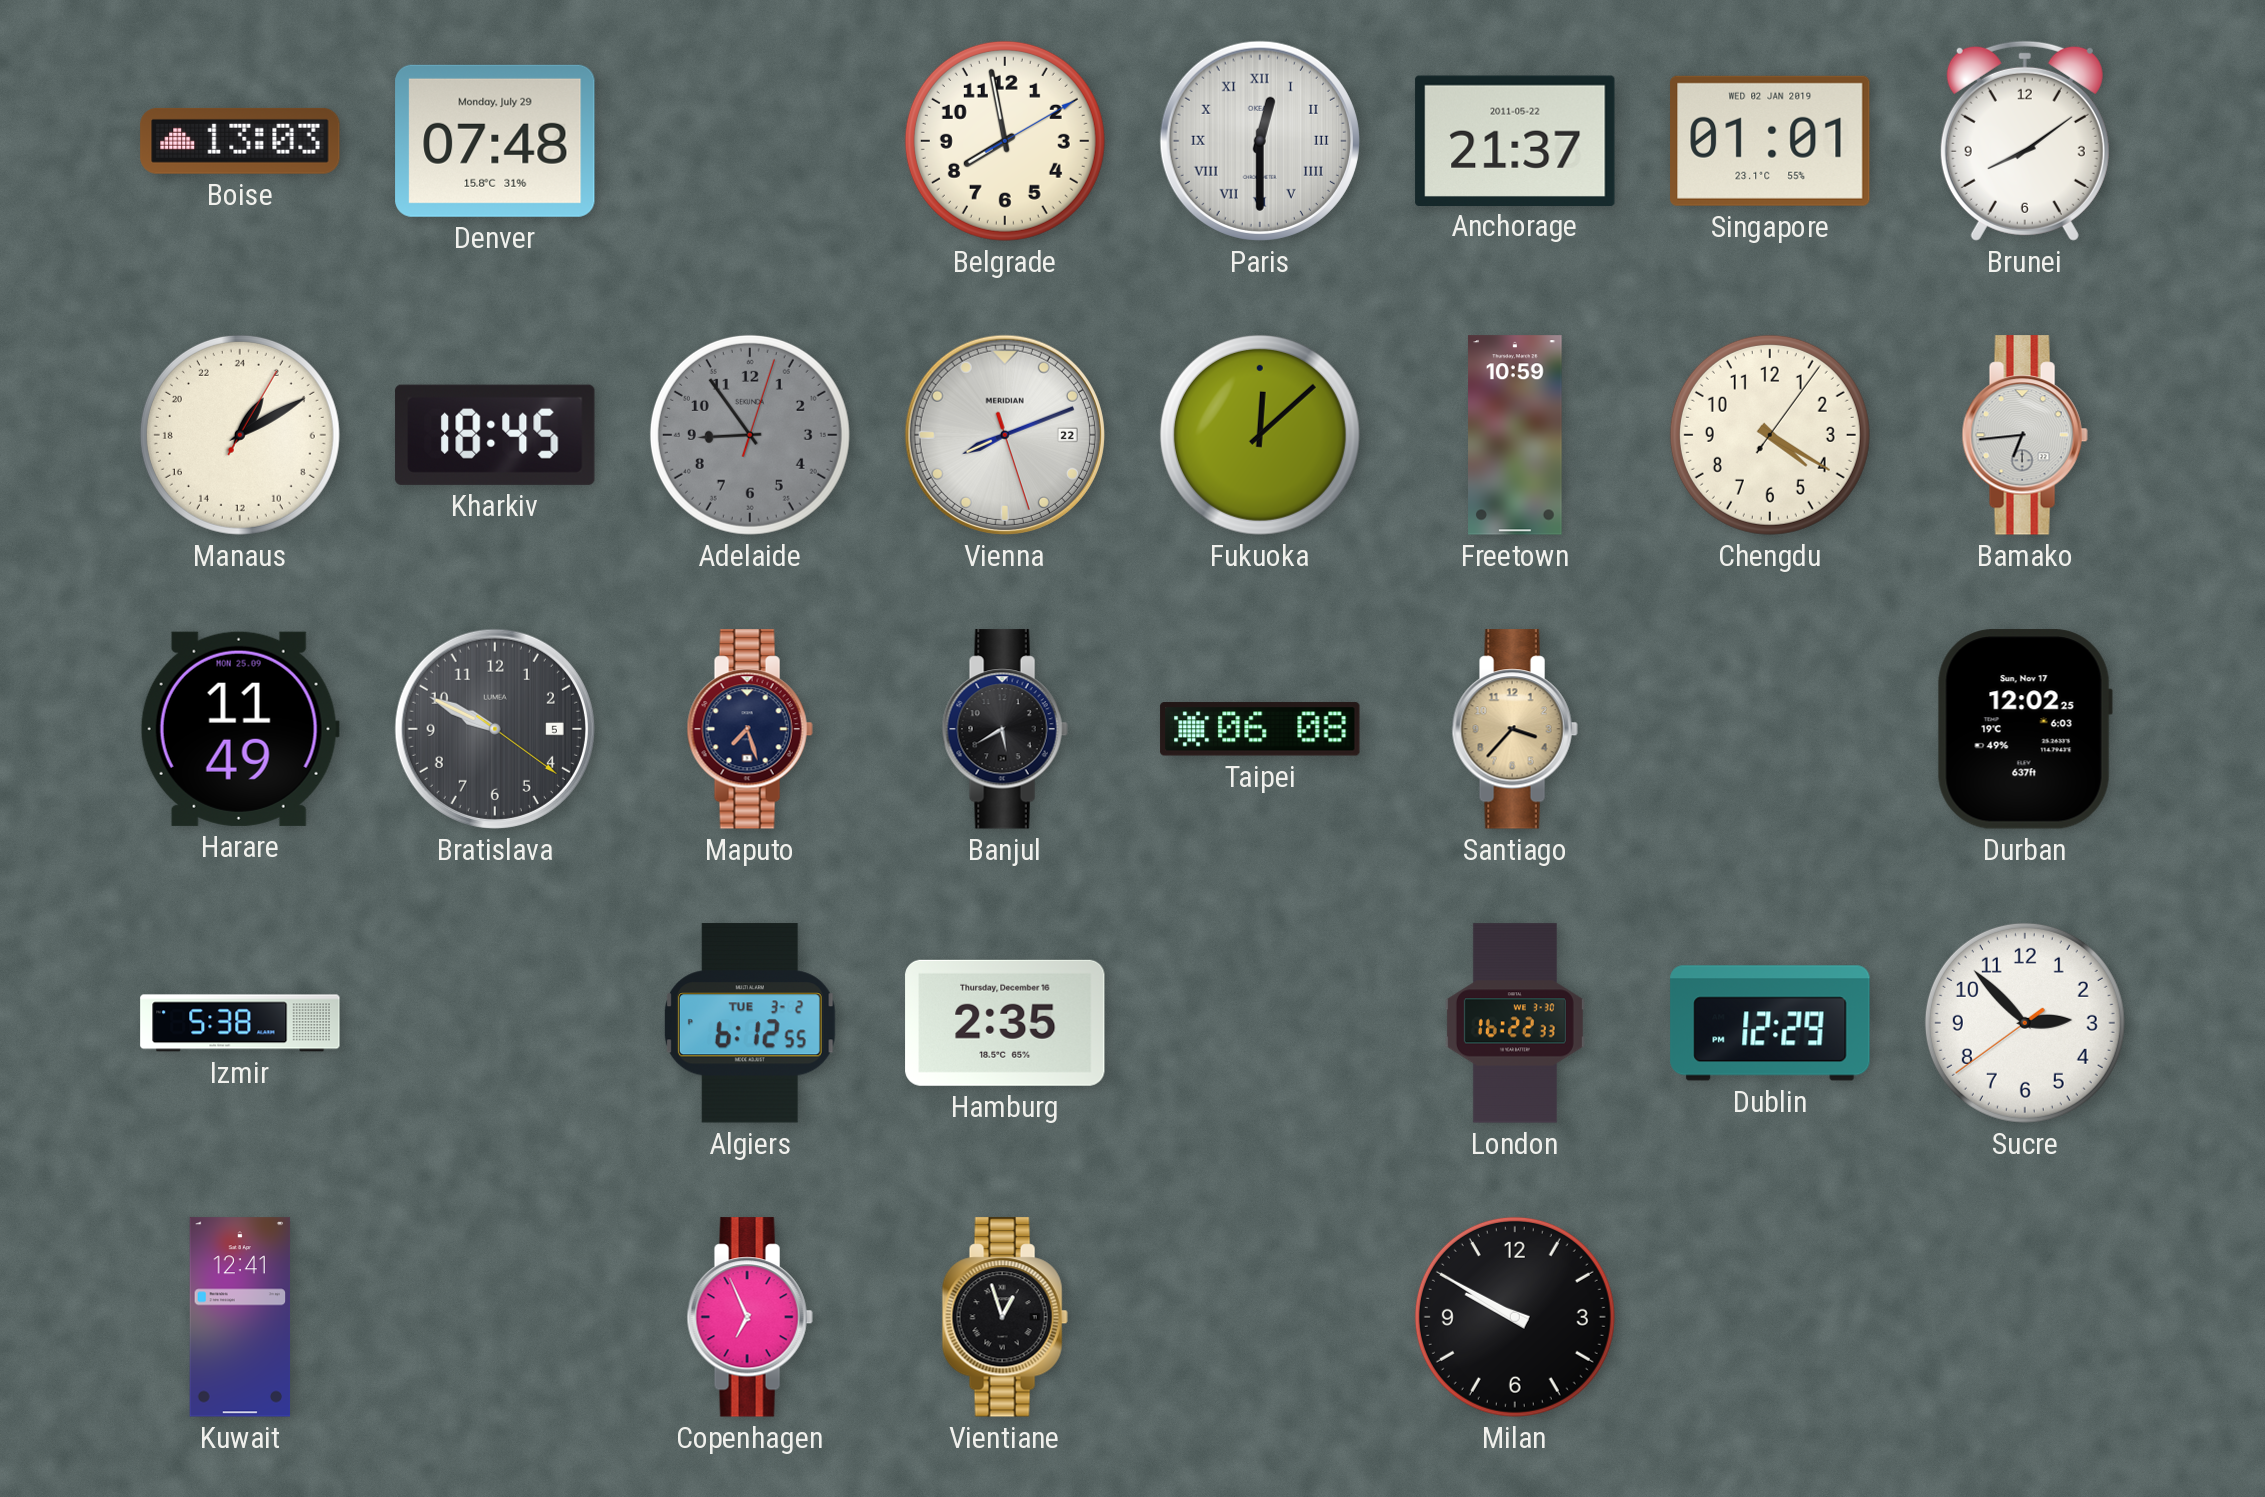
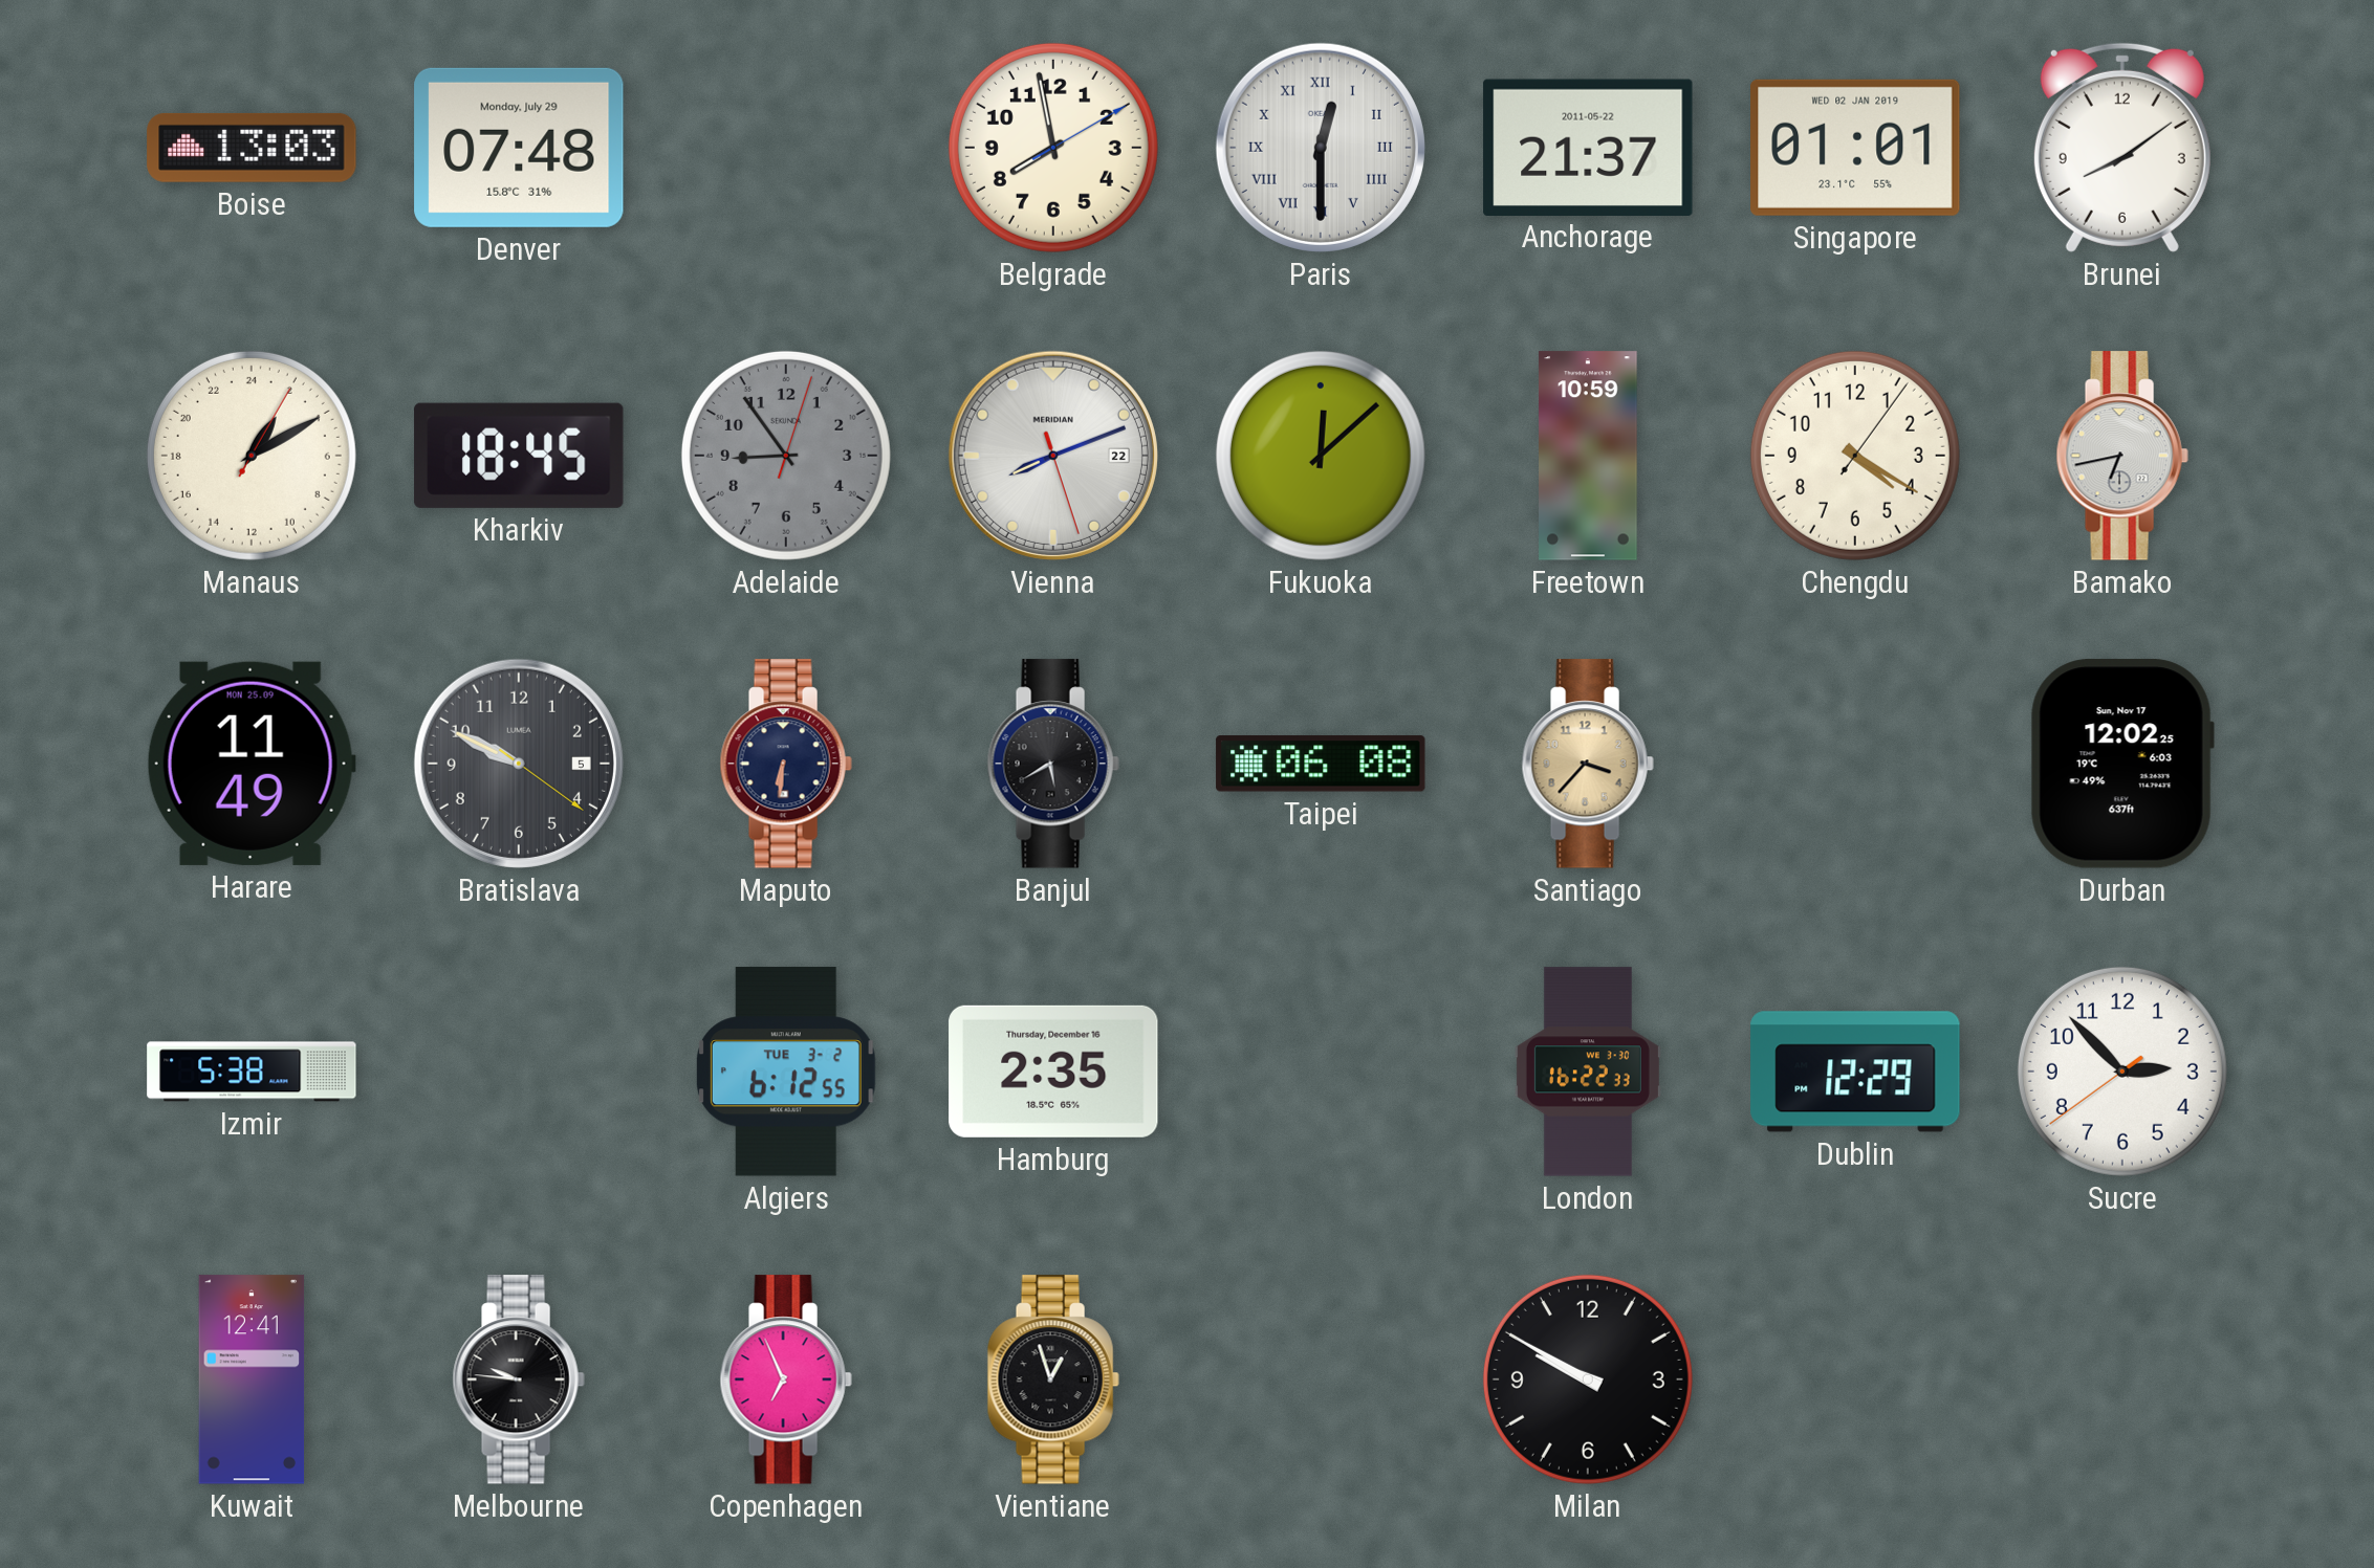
Bamako: 6:44 -> 6:43
Maputo: 7:27 -> 6:31
Melbourne: none -> 9:46
